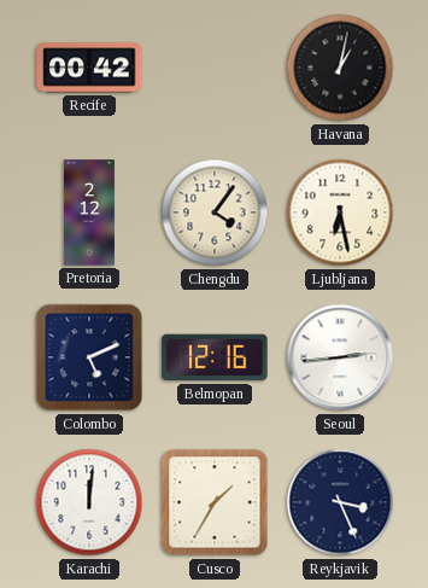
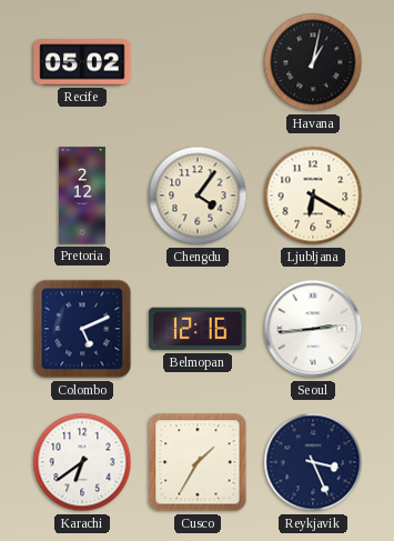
Recife: 00:42 -> 05:02
Ljubljana: 6:28 -> 6:20
Karachi: 12:01 -> 6:39
